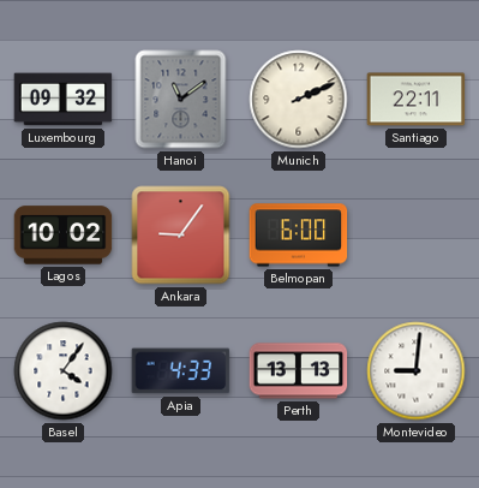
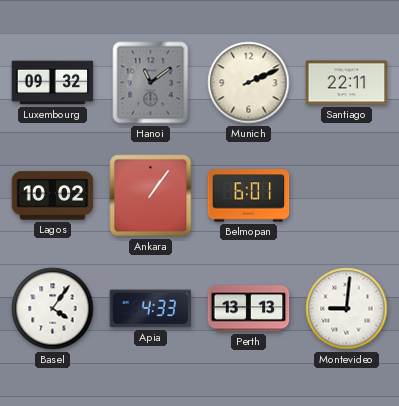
Ankara: 9:06 -> 1:06
Belmopan: 6:00 -> 6:01
